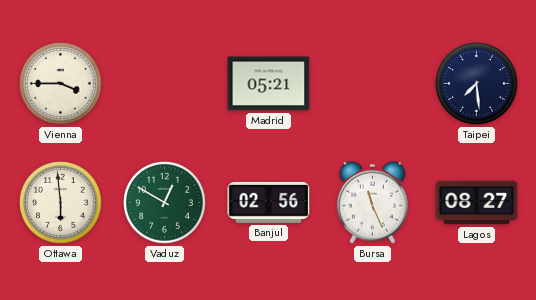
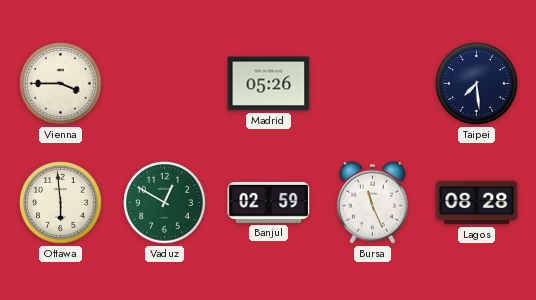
Madrid: 05:21 -> 05:26
Banjul: 02:56 -> 02:59
Lagos: 08:27 -> 08:28
